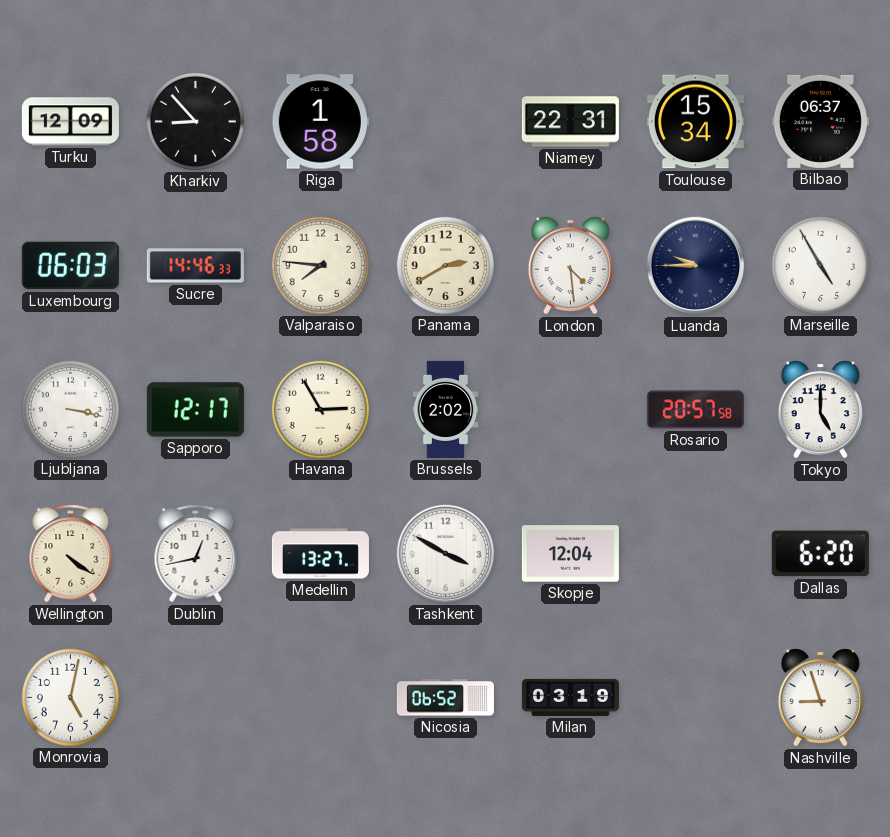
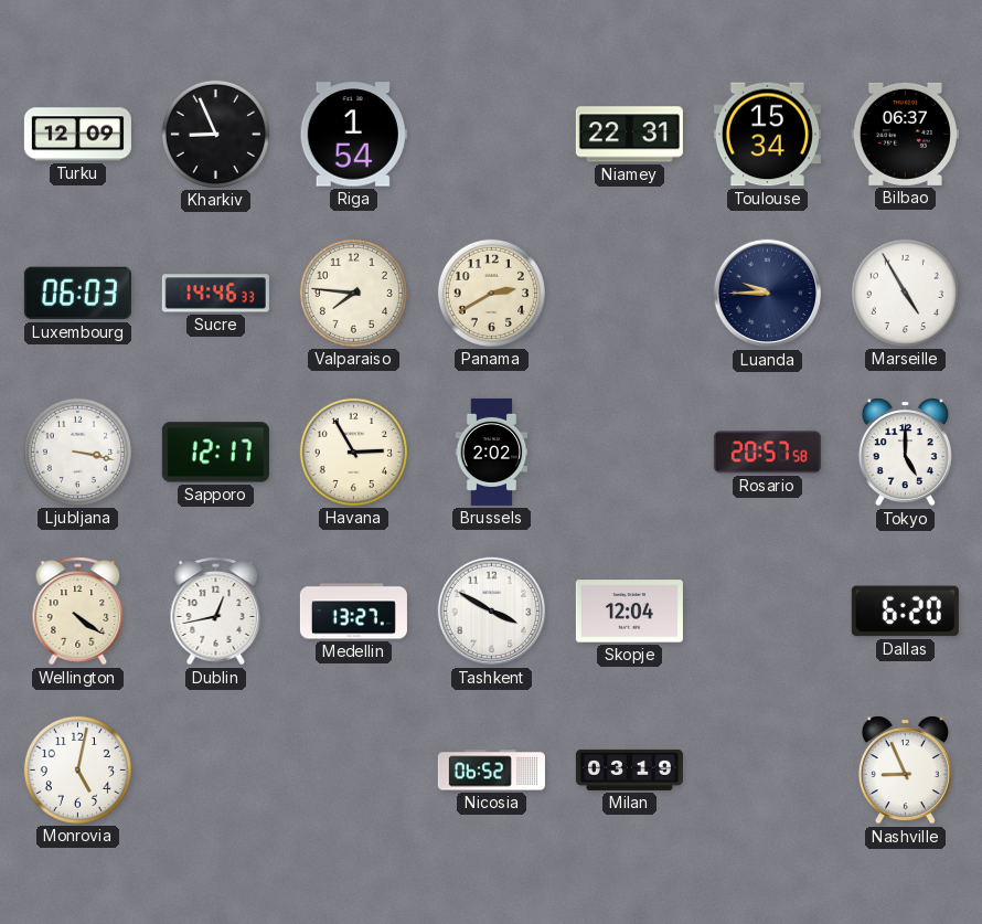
Kharkiv: 8:53 -> 8:56
Riga: 1:58 -> 1:54
London: 4:29 -> none
Nashville: 8:57 -> 8:56
